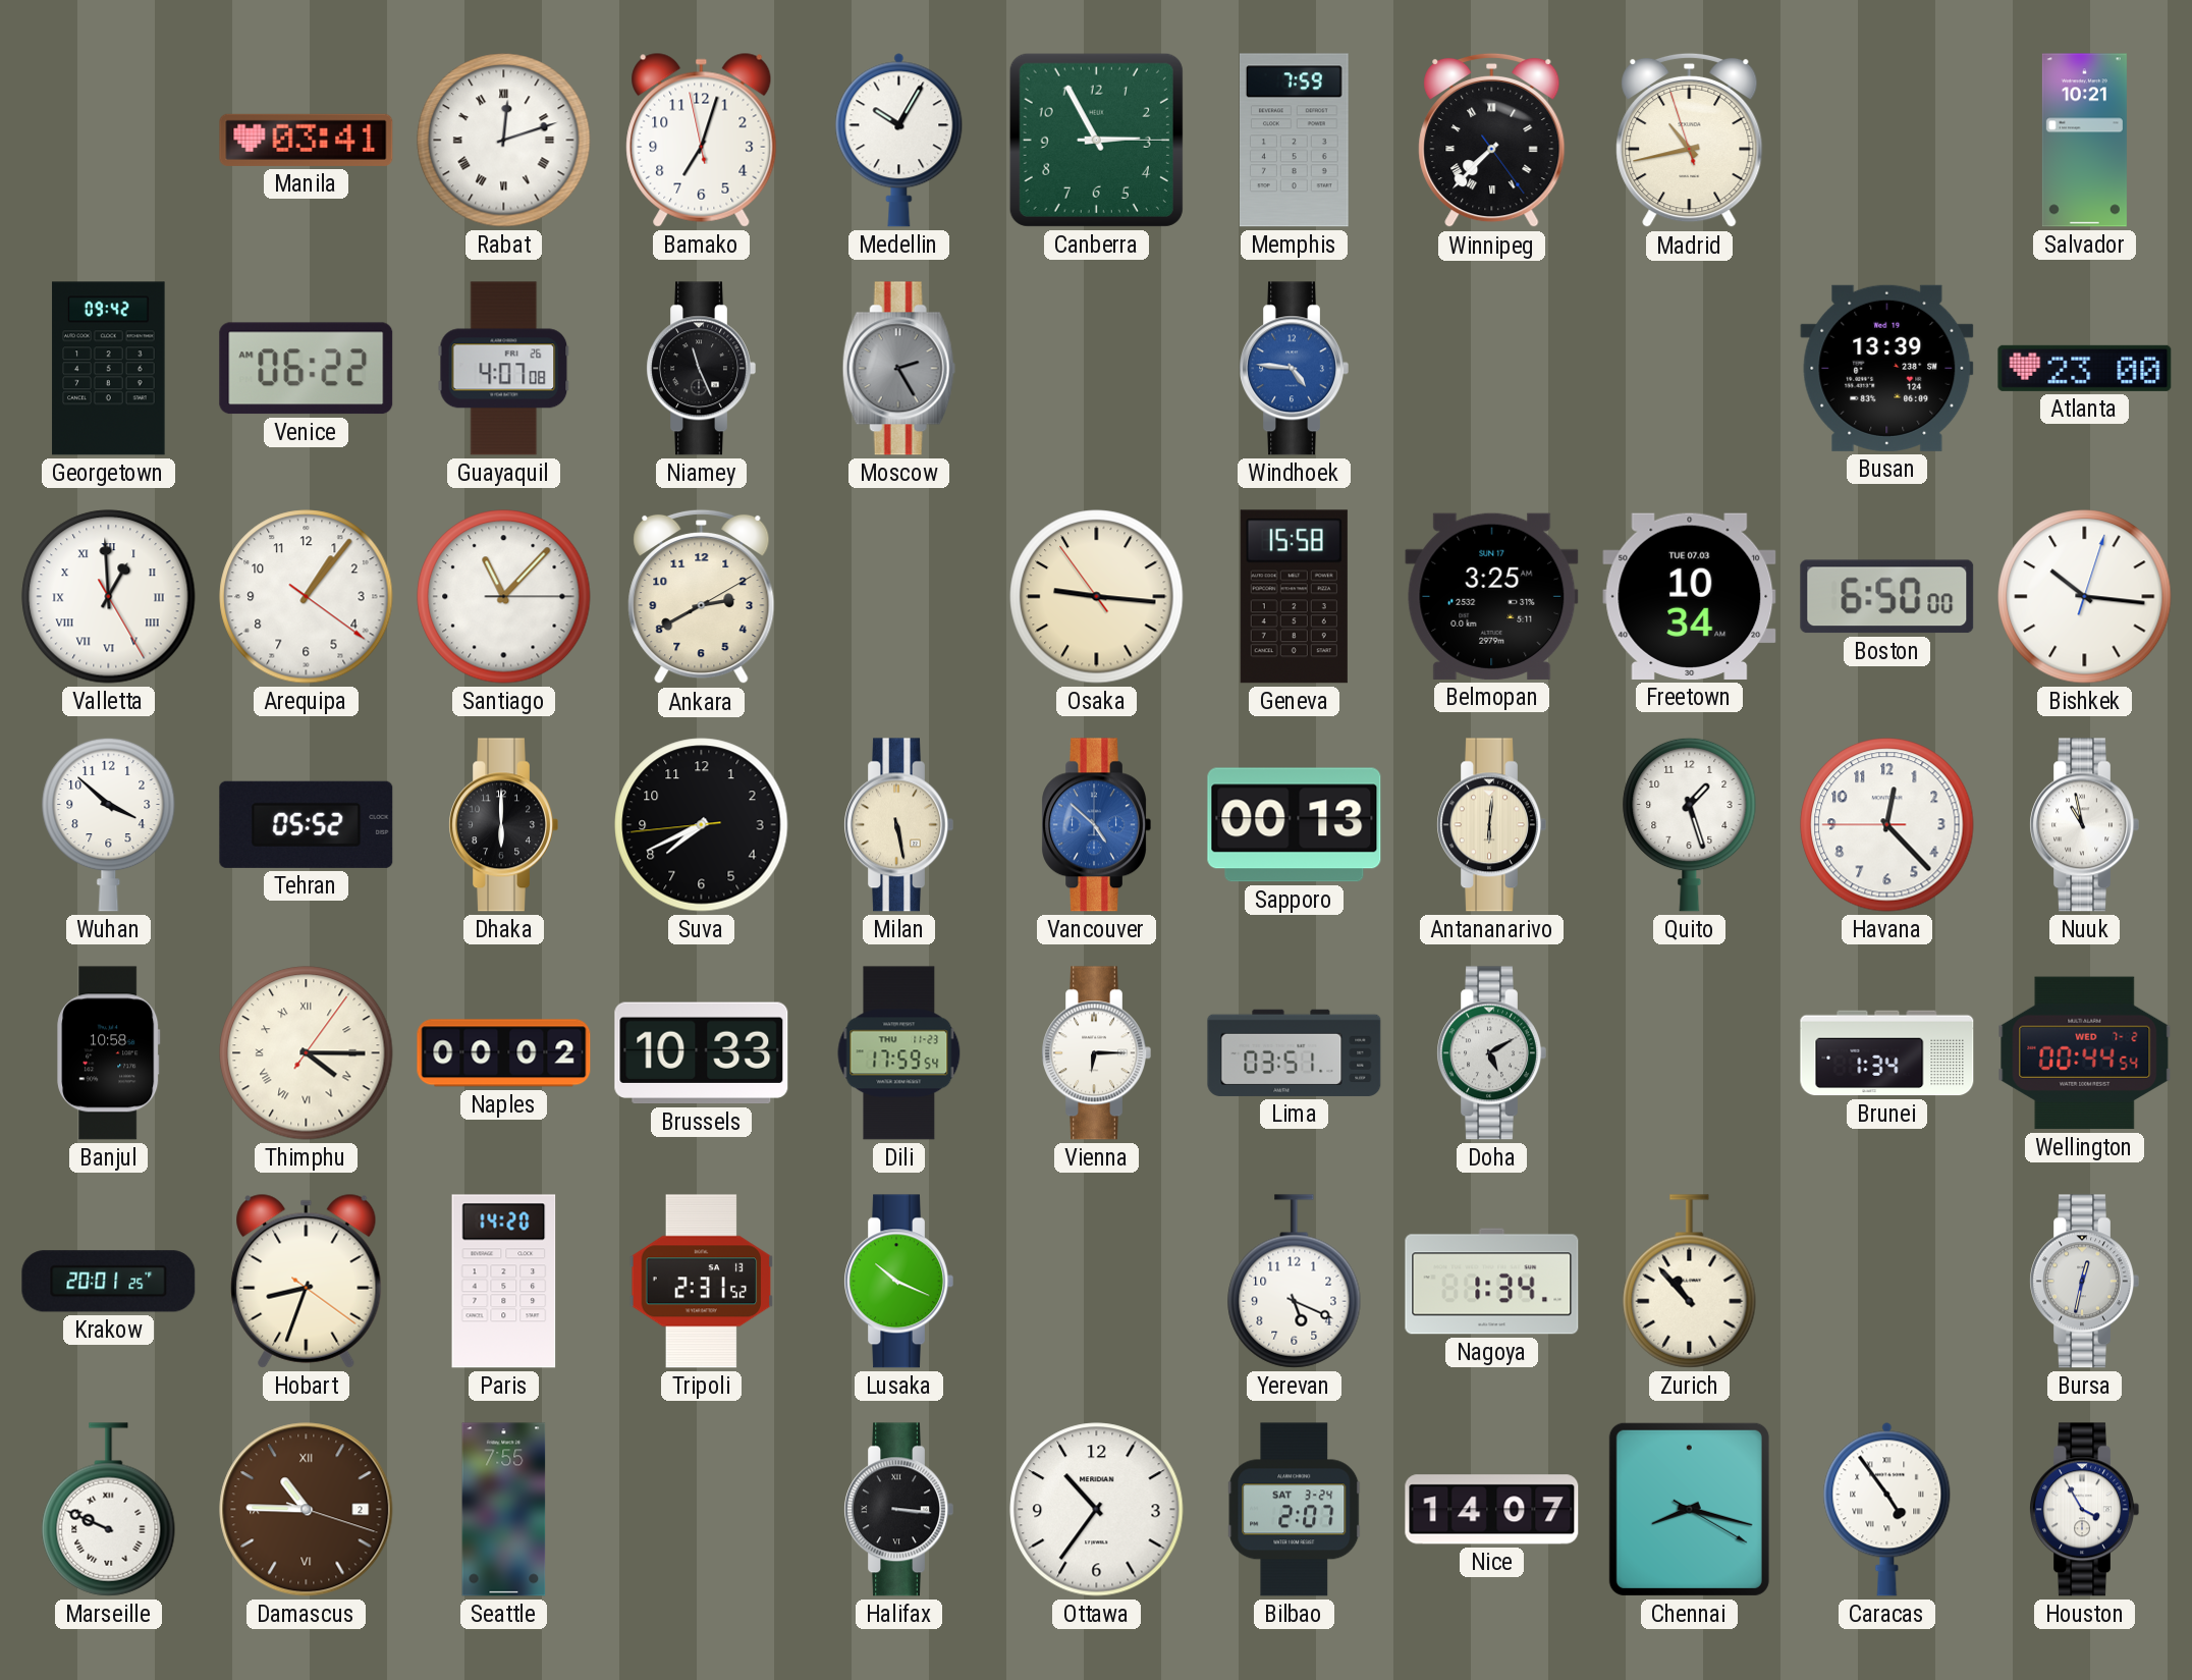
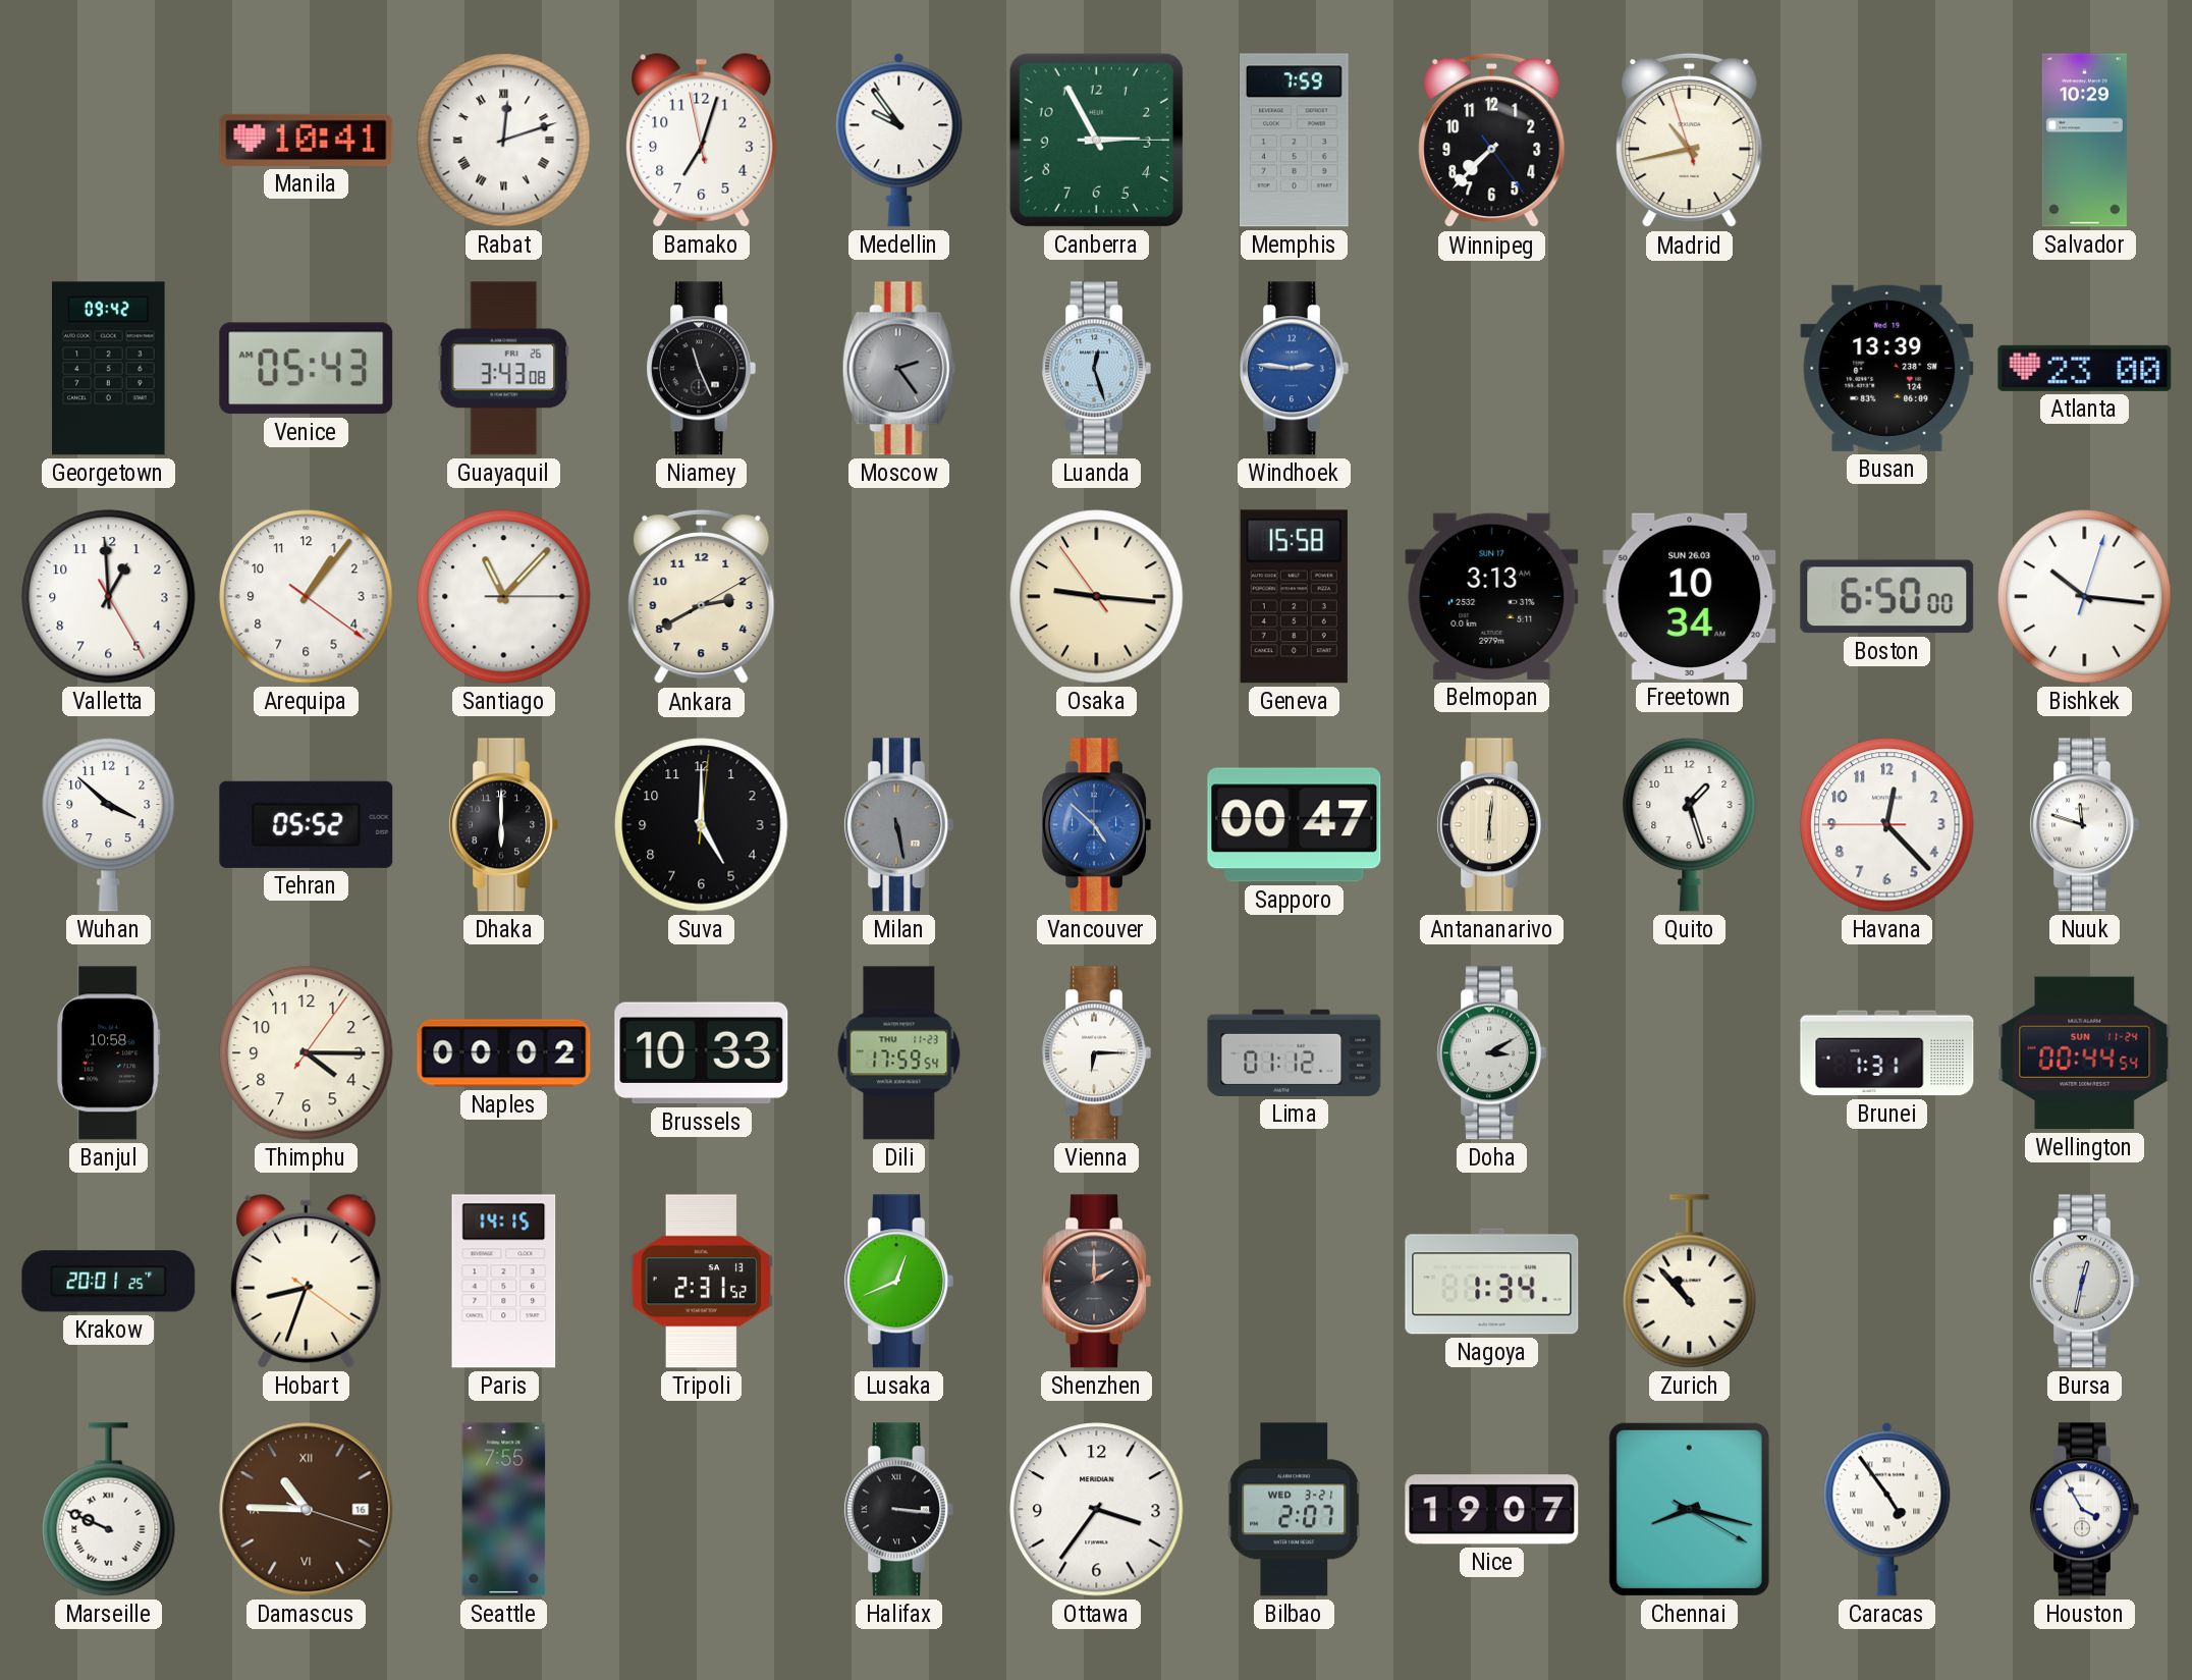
Manila: 03:41 -> 10:41
Medellin: 10:05 -> 9:54
Winnipeg numerals: Roman -> Arabic
Salvador: 10:21 -> 10:29
Venice: 06:22 -> 05:43
Guayaquil: 4:07 -> 3:43
Moscow: 2:25 -> 2:24
Luanda: none -> 12:27
Windhoek: 4:46 -> 2:46
Valletta numerals: Roman -> Arabic
Belmopan: 3:25 -> 3:13
Freetown date: TUE 07.03 -> SUN 26.03
Suva: 7:40 -> 5:00
Milan dial: cream -> grey
Sapporo: 00:13 -> 00:47
Nuuk: 10:58 -> 11:48
Thimphu numerals: Roman -> Arabic
Lima: 03:51 -> 01:12
Doha: 5:10 -> 3:10
Brunei: 1:34 -> 1:31
Wellington date: WED 7-2 -> SUN 11-24
Paris: 14:20 -> 14:15
Lusaka: 10:19 -> 12:41
Shenzhen: none -> 2:00
Yerevan: 5:19 -> none
Damascus date: 2 -> 16
Ottawa: 10:36 -> 3:36
Bilbao date: SAT 3-24 -> WED 3-21
Nice: 14:07 -> 19:07
